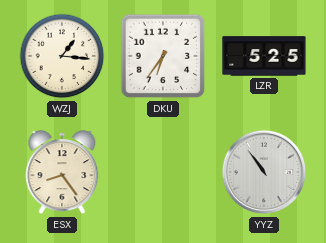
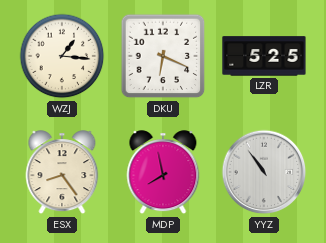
DKU: 6:36 -> 6:19
MDP: none -> 7:58
